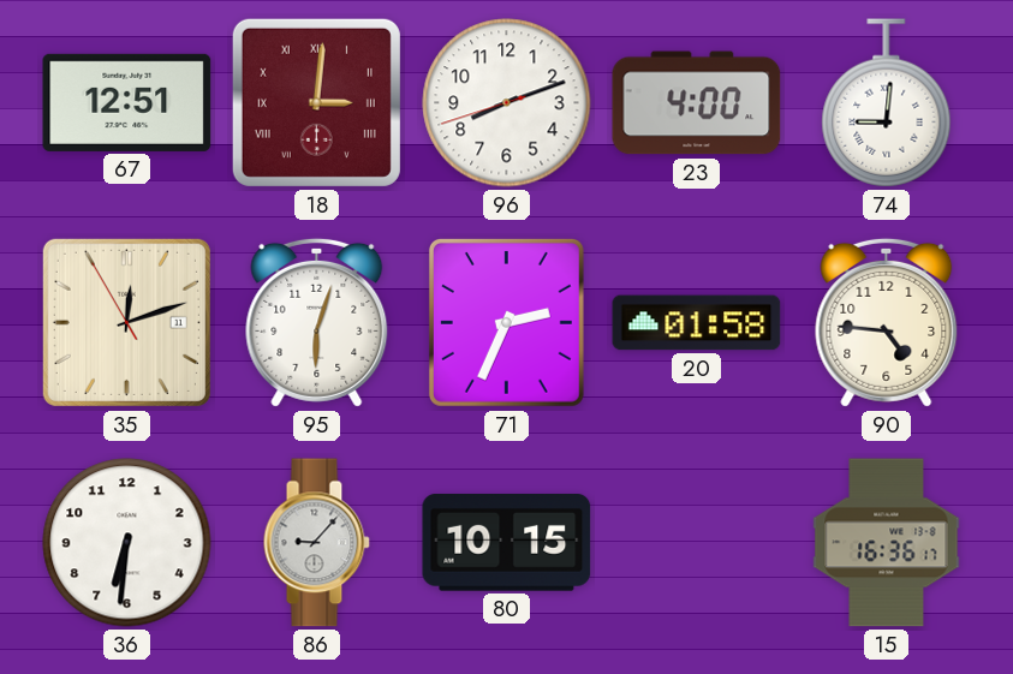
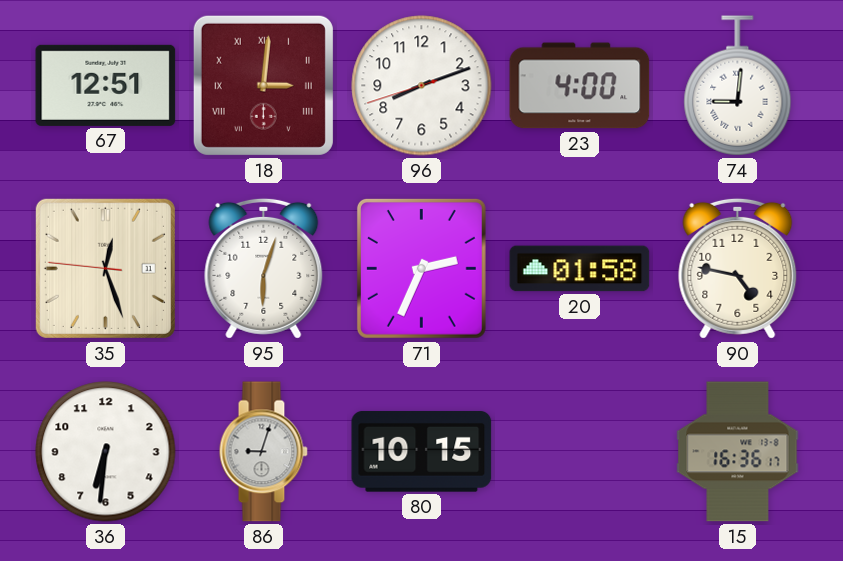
35: 12:11 -> 12:26
90: 4:46 -> 4:47
86: 9:07 -> 9:03
